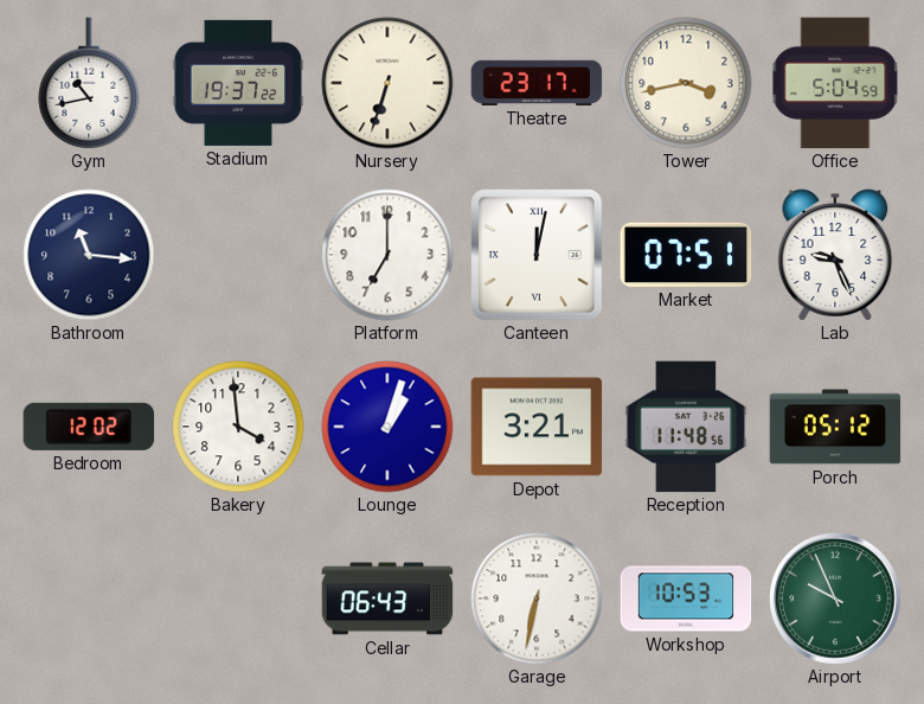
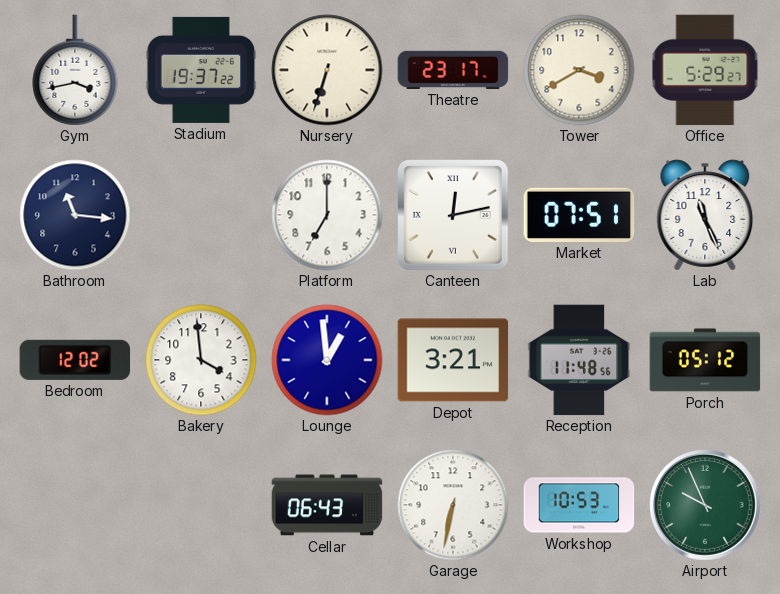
Gym: 10:43 -> 3:43
Tower: 3:43 -> 3:40
Office: 5:04 -> 5:29
Canteen: 12:02 -> 12:13
Lab: 9:26 -> 11:26
Lounge: 1:03 -> 12:59
